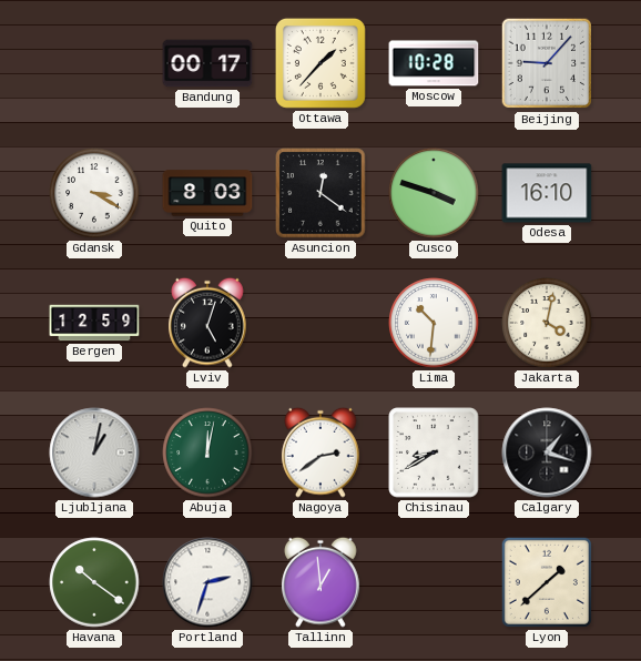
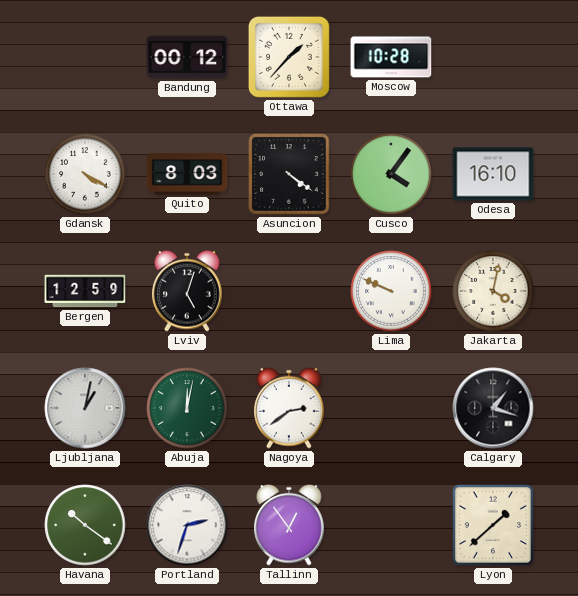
Bandung: 00:17 -> 00:12
Beijing: 9:07 -> none
Gdansk: 3:20 -> 4:20
Asuncion: 12:21 -> 4:21
Cusco: 3:48 -> 4:06
Lima: 10:31 -> 9:49
Chisinau: 8:40 -> none
Tallinn: 12:59 -> 12:54
